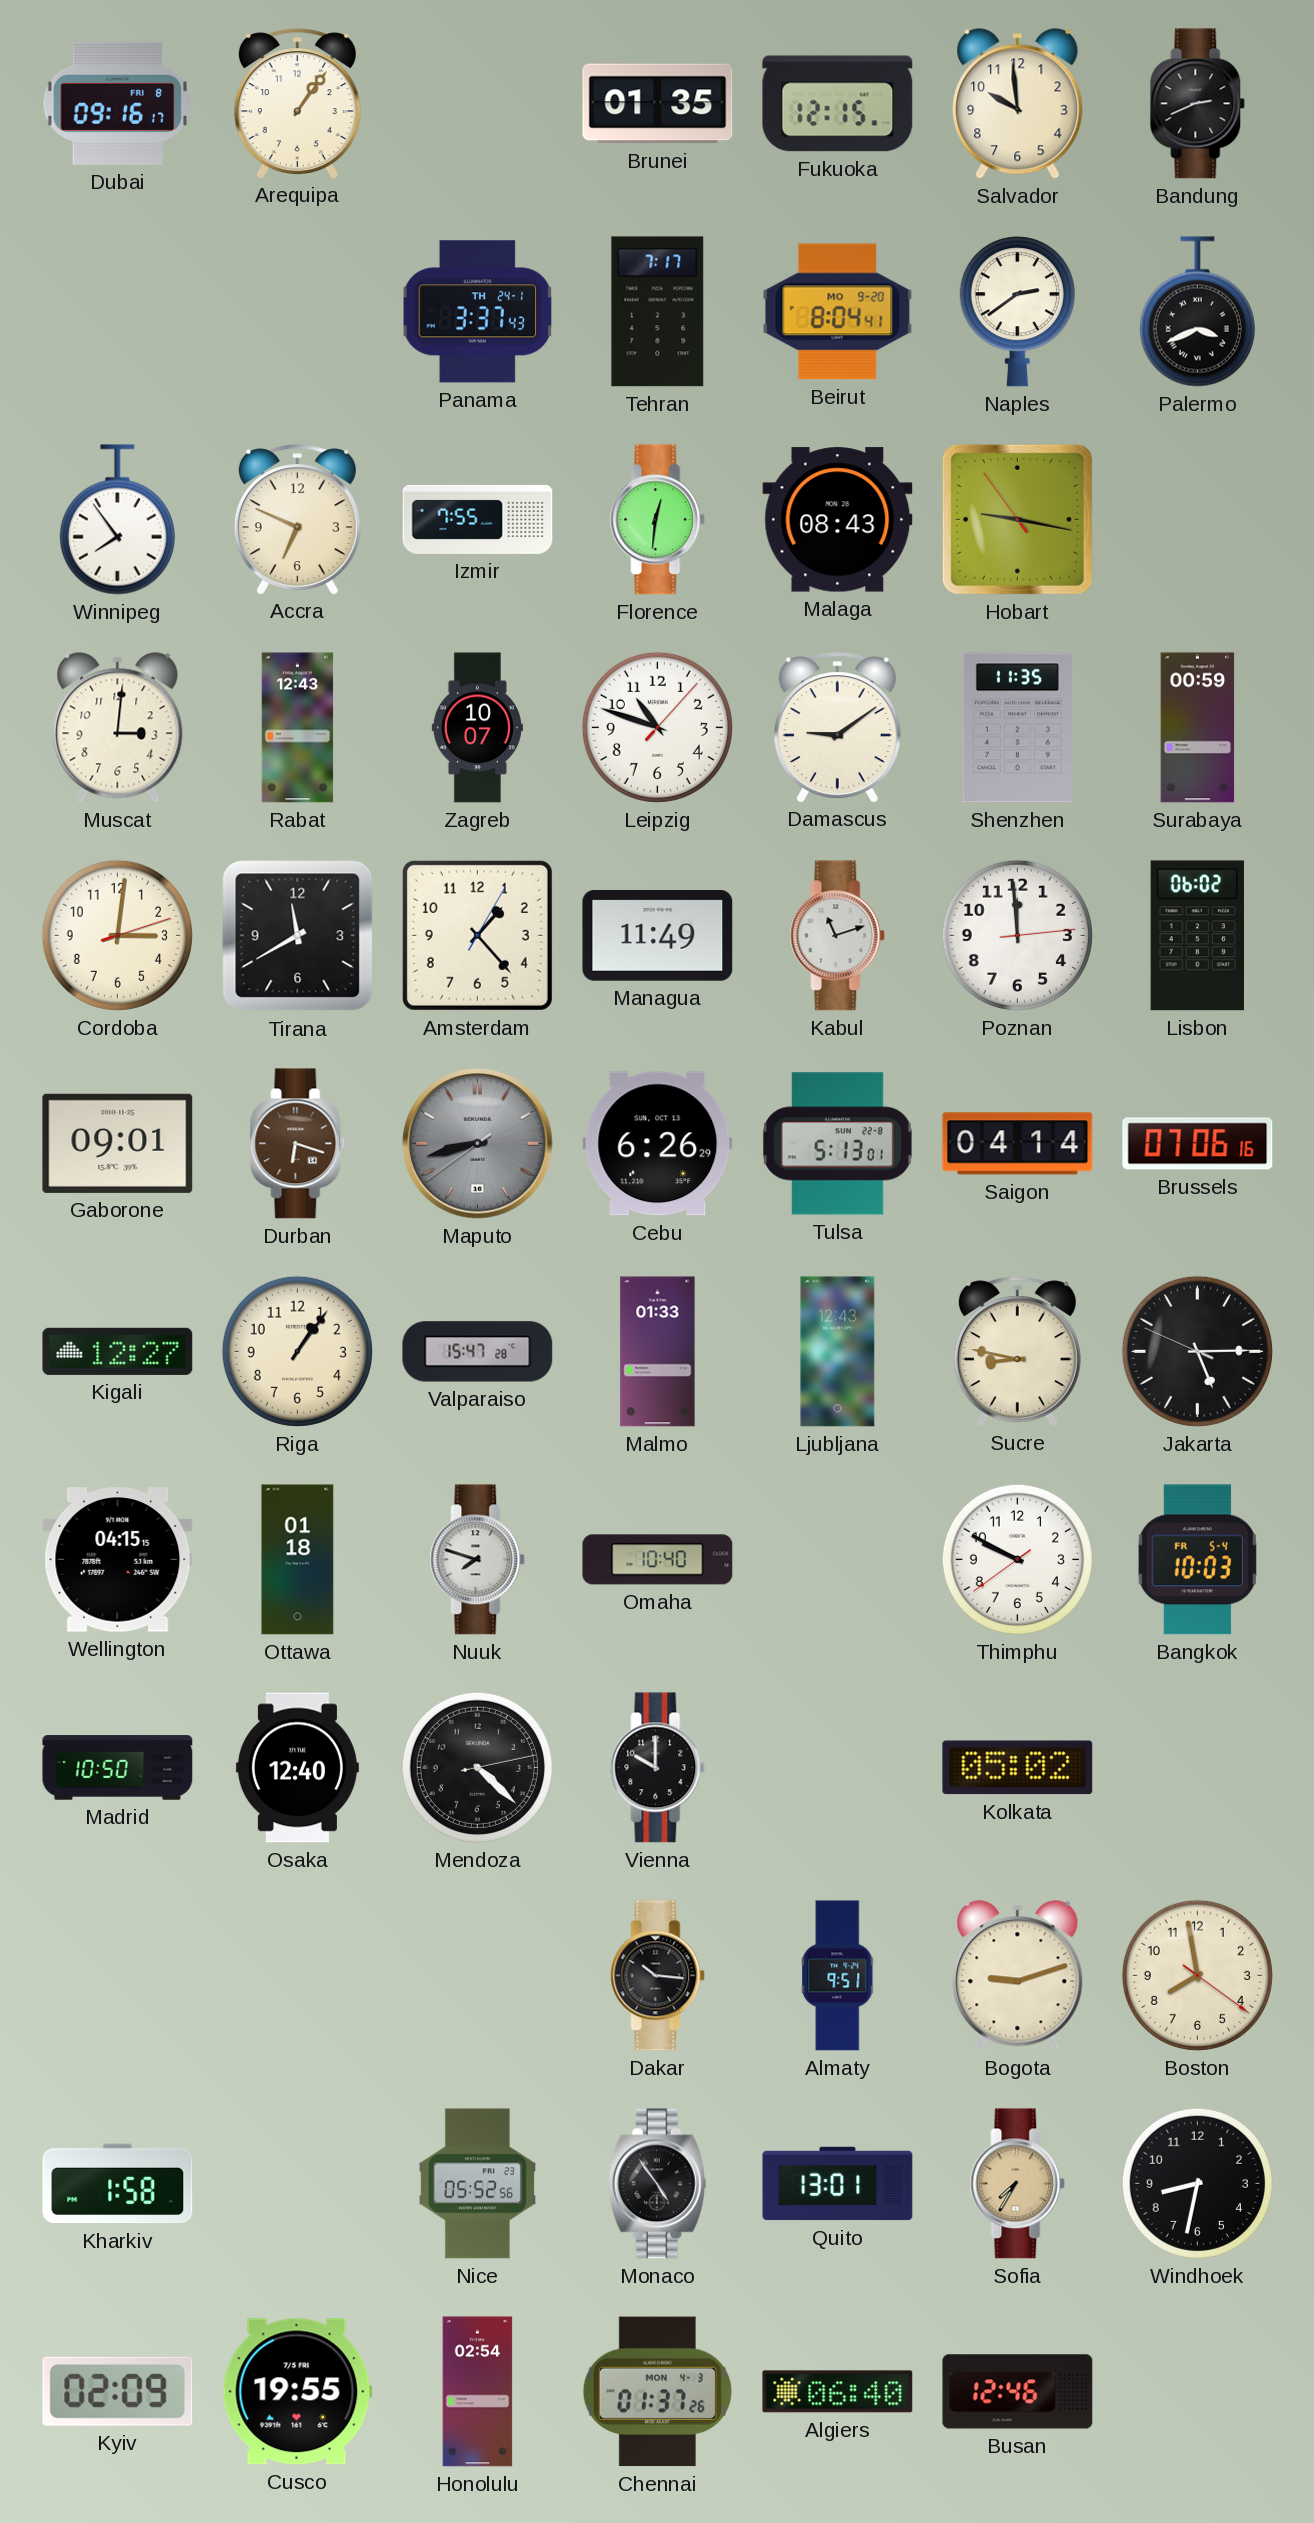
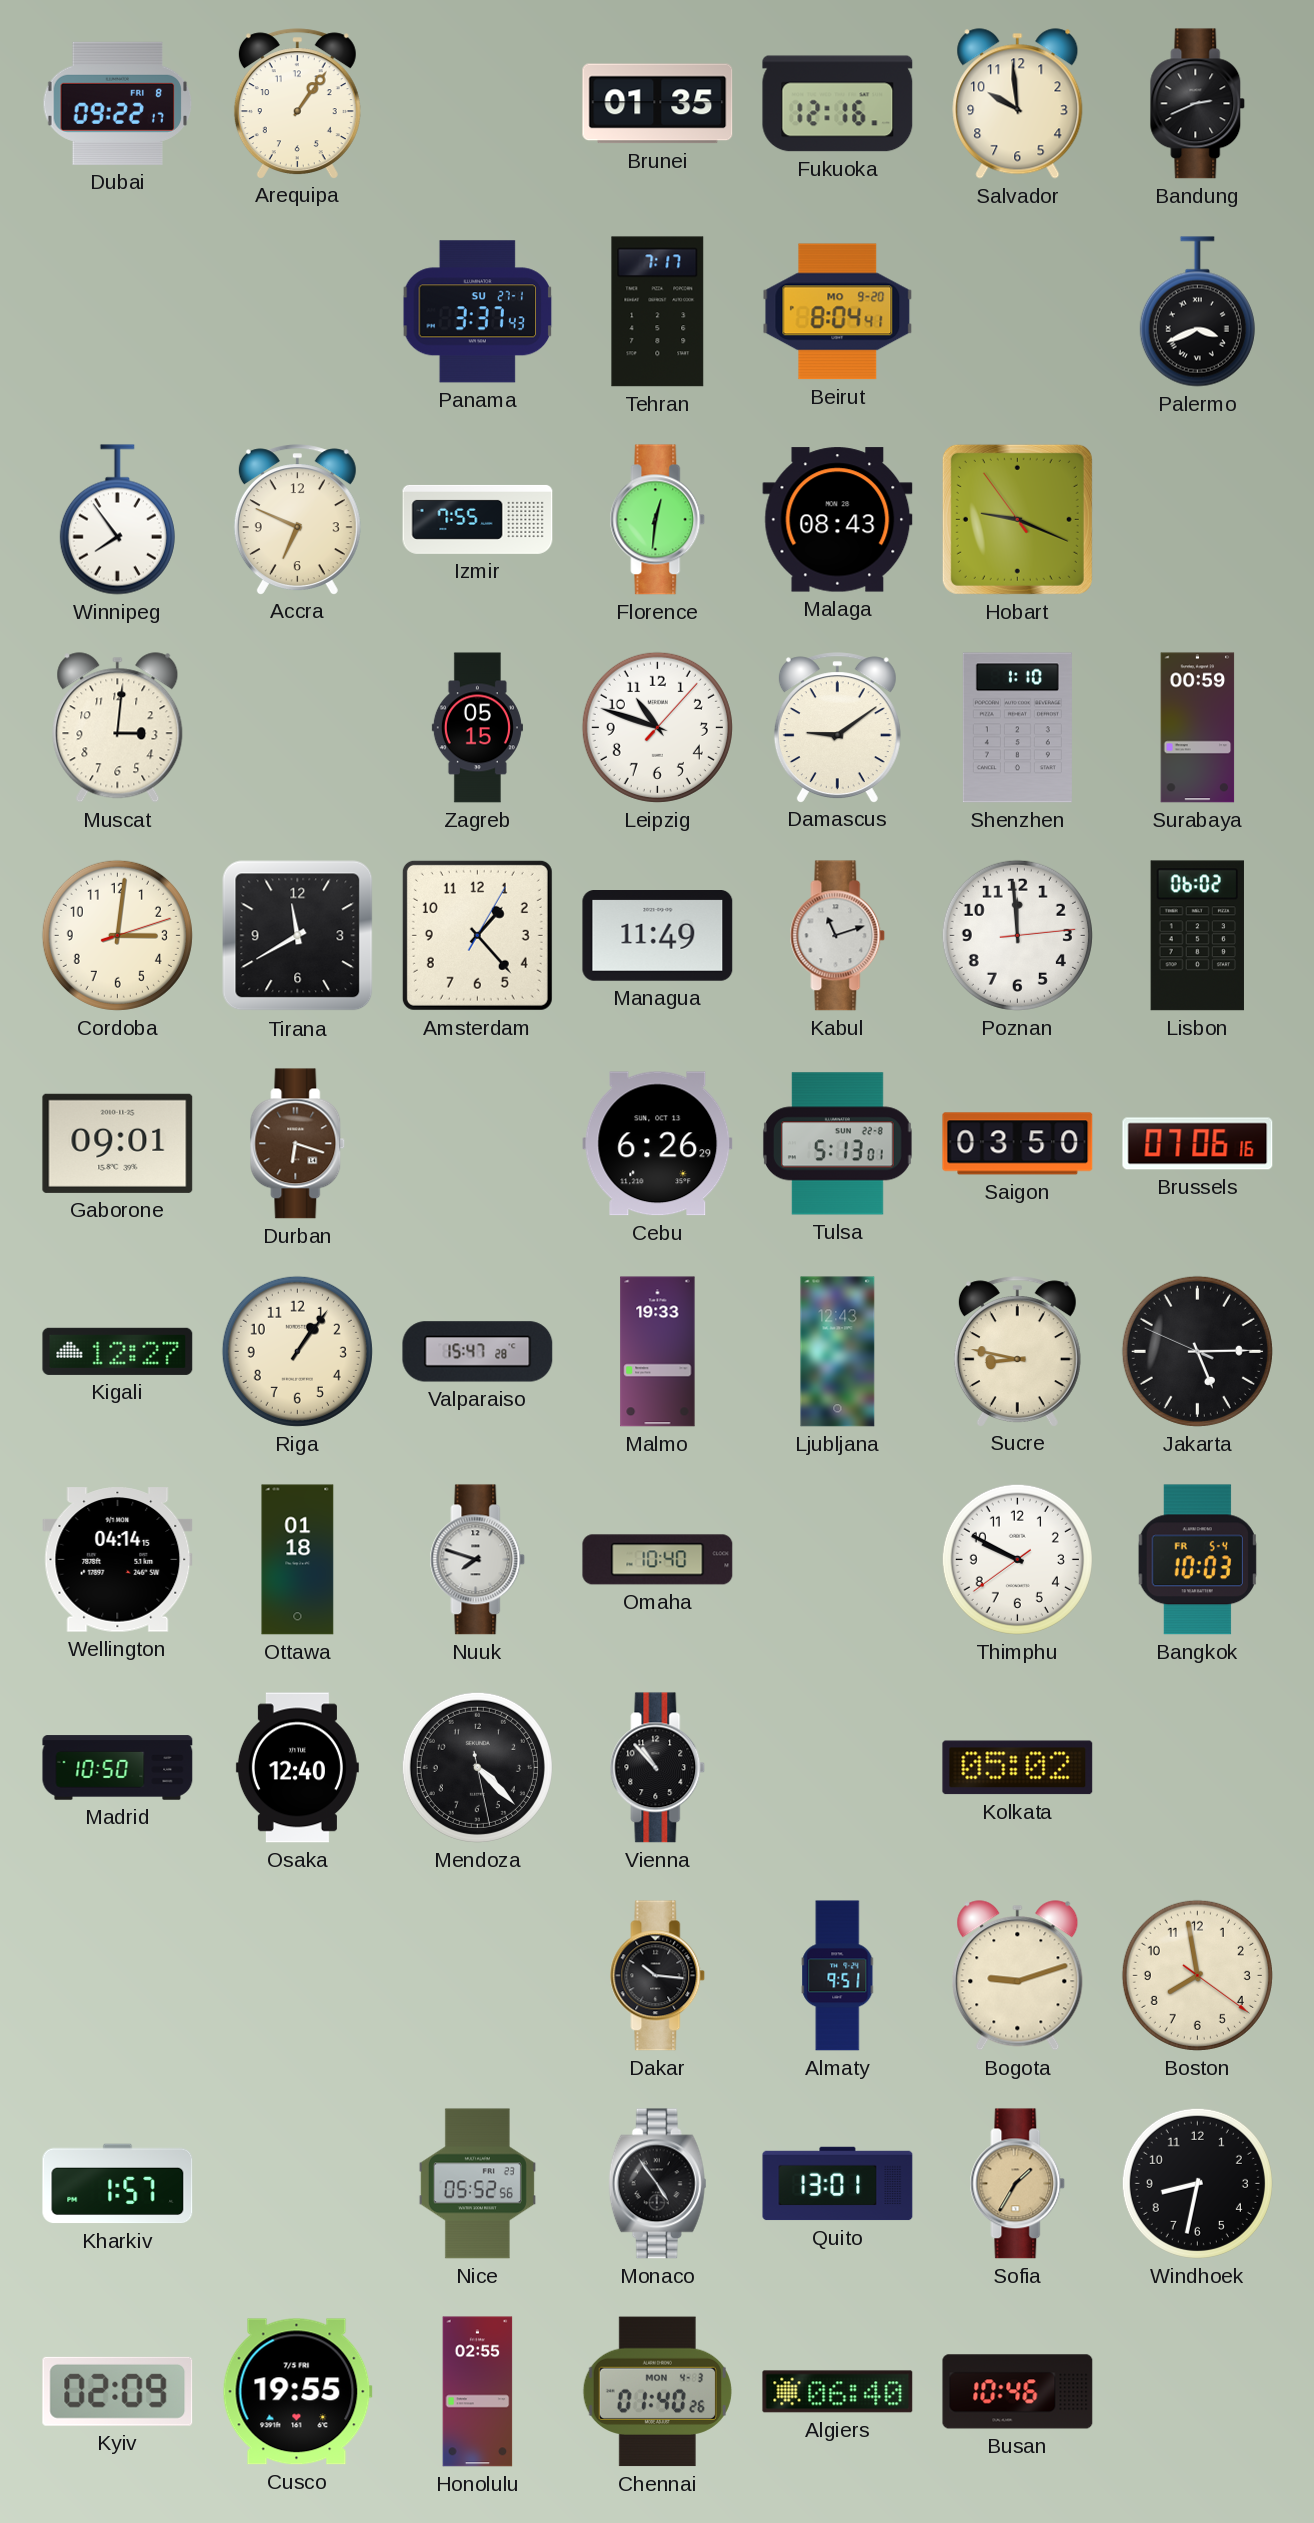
Dubai: 09:16 -> 09:22
Fukuoka: 12:15 -> 12:16
Panama date: TH 24-1 -> SU 27-1
Naples: 2:39 -> none
Hobart: 9:16 -> 9:18
Rabat: 12:43 -> none
Zagreb: 10:07 -> 05:15
Shenzhen: 11:35 -> 1:10
Maputo: 8:42 -> none
Saigon: 04:14 -> 03:50
Malmo: 01:33 -> 19:33
Wellington: 04:15 -> 04:14
Mendoza: 4:22:13 -> 4:22:28
Vienna: 10:00 -> 10:53
Kharkiv: 1:58 -> 1:57
Sofia: 7:35 -> 1:35
Honolulu: 02:54 -> 02:55
Chennai: 01:37 -> 01:40
Busan: 12:46 -> 10:46
